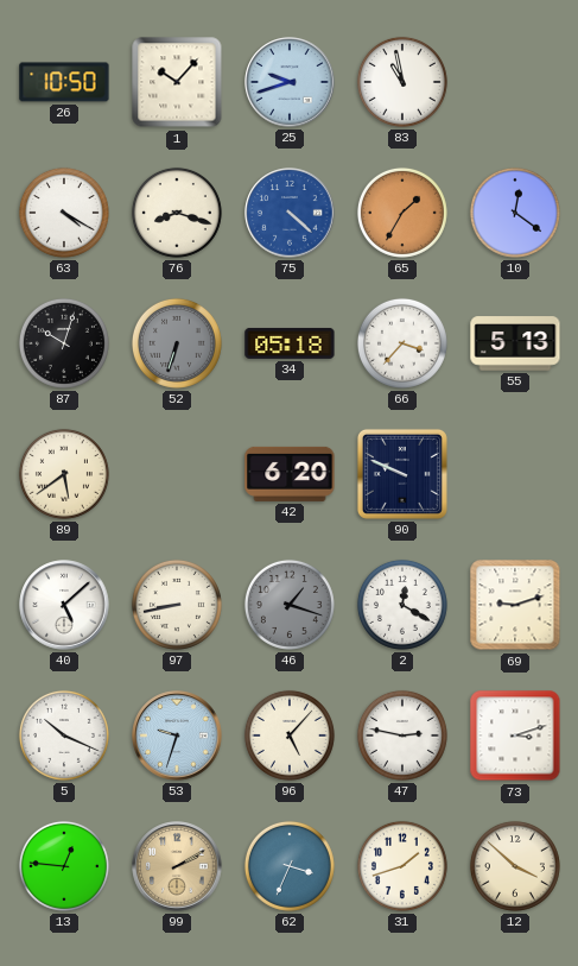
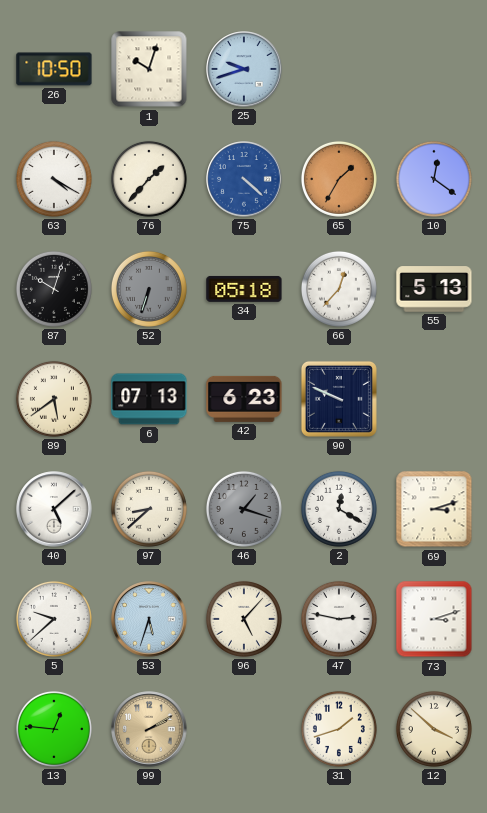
1: 10:07 -> 10:03
83: 10:58 -> none
76: 8:18 -> 1:37
66: 3:37 -> 12:37
6: none -> 07:13
42: 6:20 -> 6:23
97: 8:43 -> 8:38
69: 9:12 -> 3:12
5: 10:19 -> 9:38
53: 9:33 -> 5:33
62: 3:34 -> none
